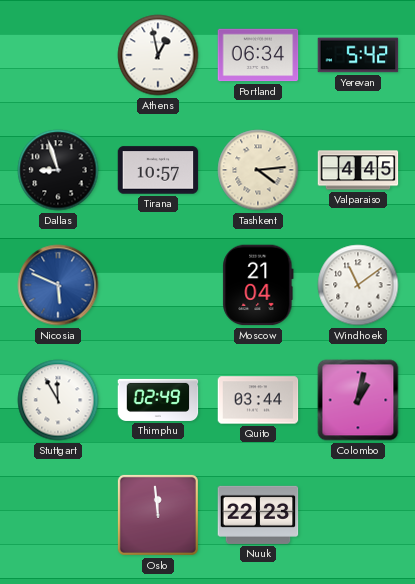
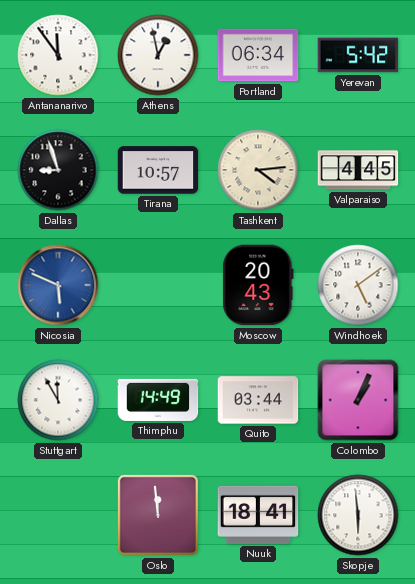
Antananarivo: none -> 11:54
Moscow: 21:04 -> 20:43
Windhoek: 11:09 -> 5:09
Thimphu: 02:49 -> 14:49
Colombo: 1:02 -> 1:04
Nuuk: 22:23 -> 18:41
Skopje: none -> 5:59
